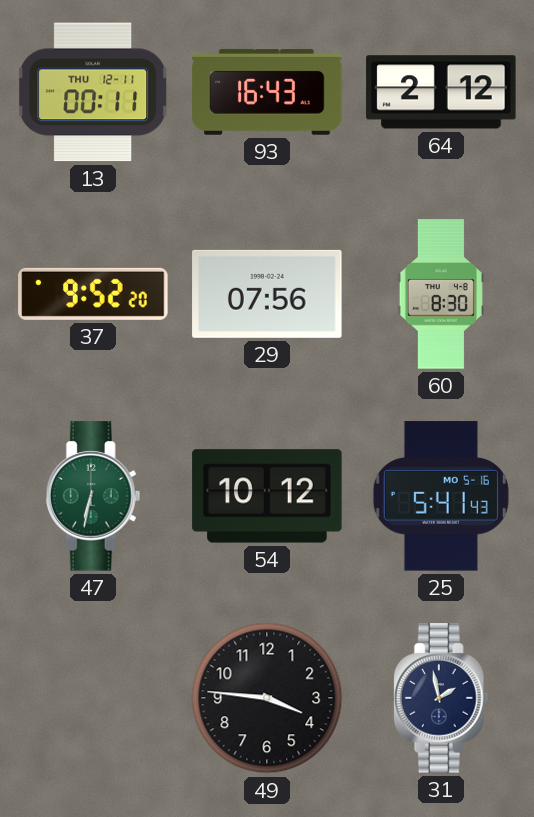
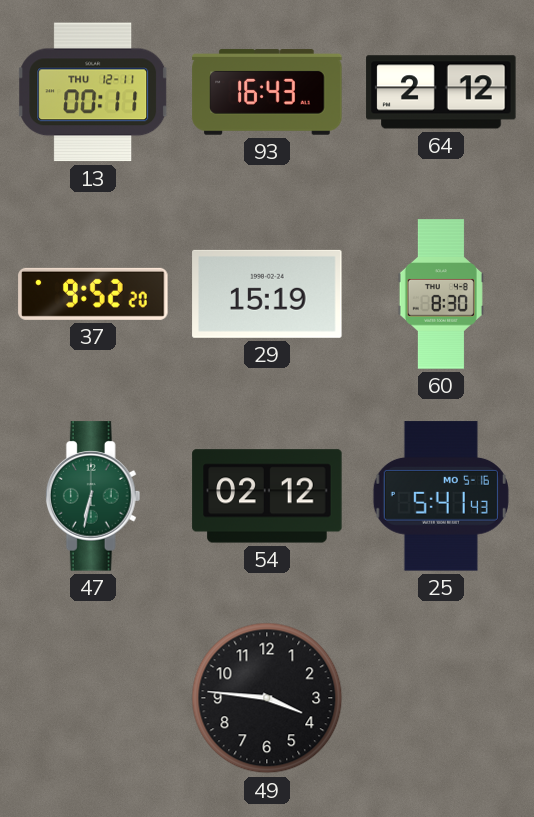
29: 07:56 -> 15:19
54: 10:12 -> 02:12
31: 1:58 -> none
